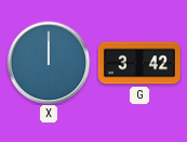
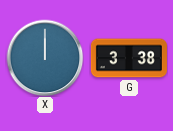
G: 3:42 -> 3:38
